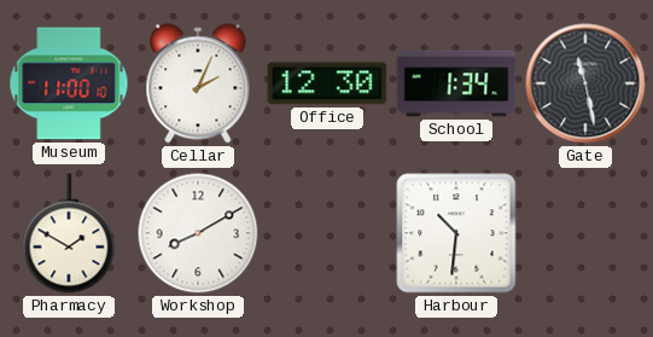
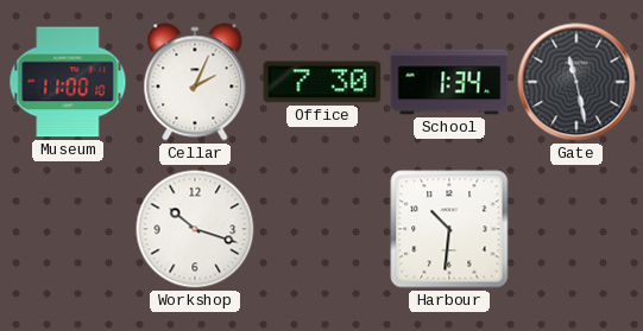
Office: 12:30 -> 7:30
Pharmacy: 1:50 -> none
Workshop: 8:10 -> 10:18
